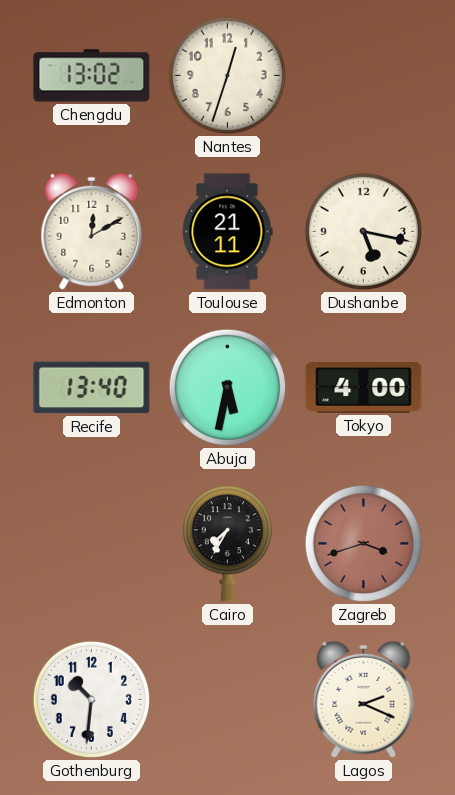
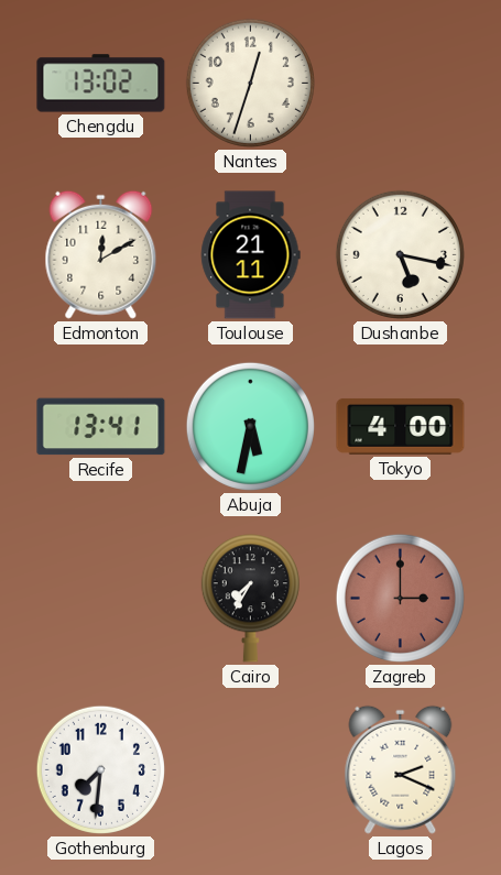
Recife: 13:40 -> 13:41
Zagreb: 3:42 -> 3:00
Gothenburg: 10:31 -> 7:31
